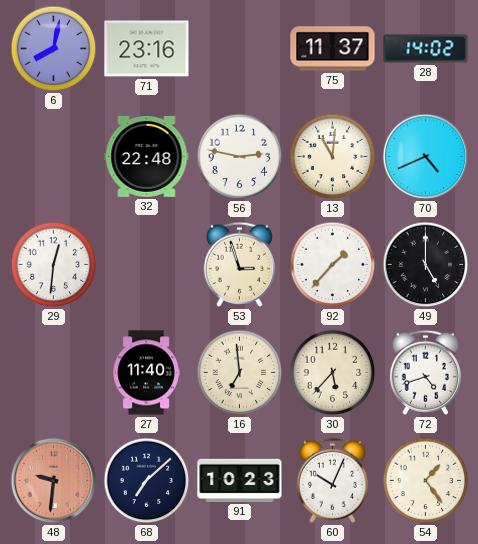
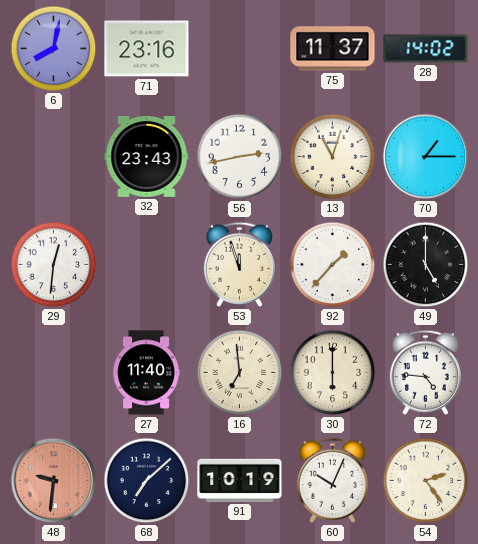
32: 22:48 -> 23:43
56: 2:47 -> 2:43
13: 11:01 -> 11:03
70: 4:41 -> 1:15
53: 2:57 -> 11:57
30: 5:37 -> 6:00
72: 4:42 -> 4:46
91: 10:23 -> 10:19
54: 1:24 -> 2:24
